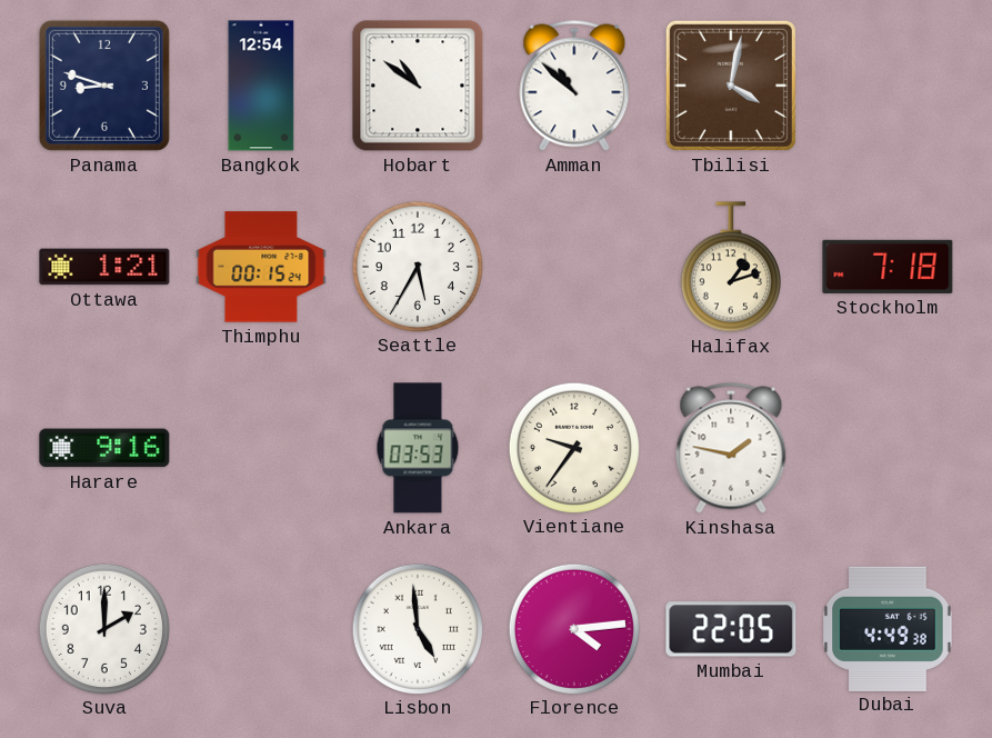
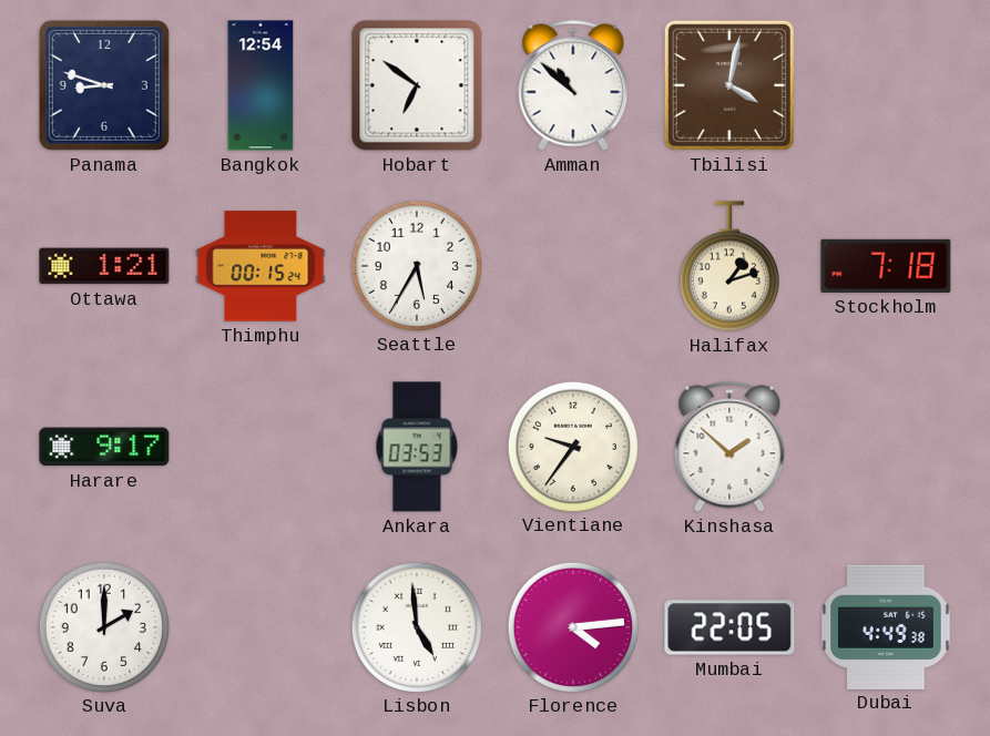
Hobart: 10:51 -> 6:51
Harare: 9:16 -> 9:17
Kinshasa: 1:47 -> 1:52
